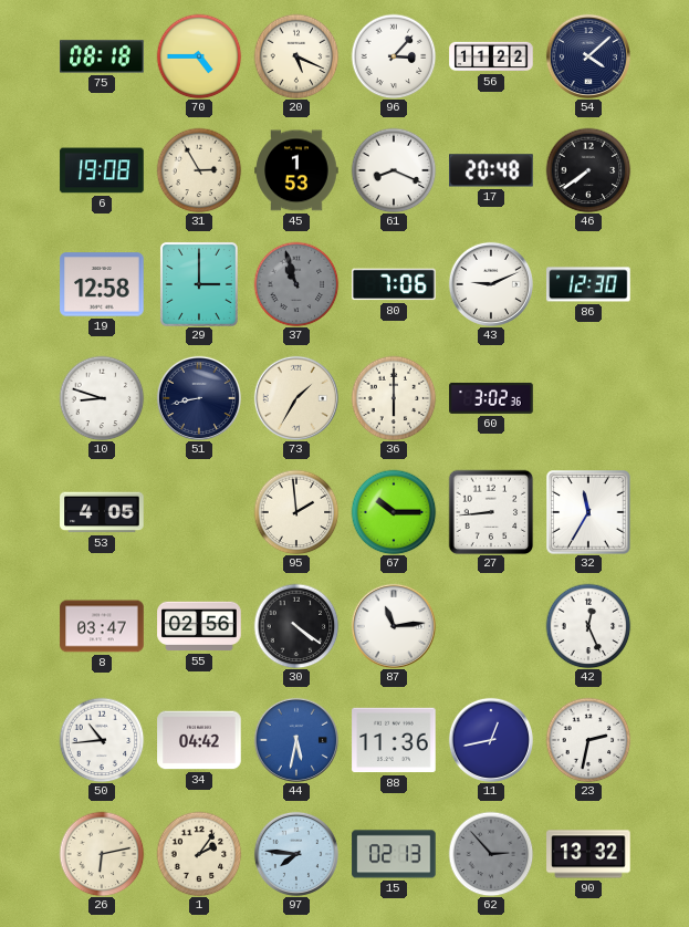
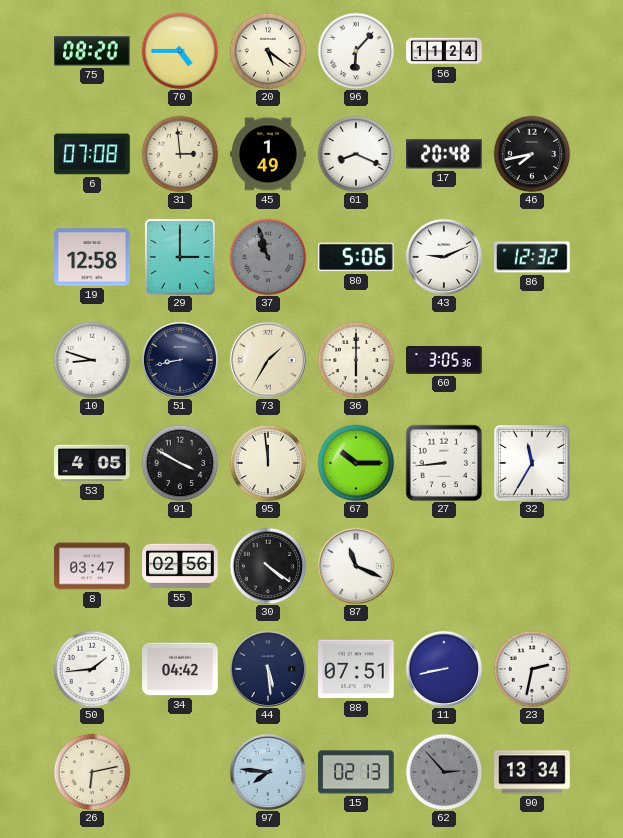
75: 08:18 -> 08:20
20: 5:19 -> 5:21
96: 3:07 -> 6:07
56: 11:22 -> 11:24
54: 4:08 -> none
6: 19:08 -> 07:08
31: 2:55 -> 2:59
45: 1:53 -> 1:49
46: 7:39 -> 7:43
80: 7:06 -> 5:06
86: 12:30 -> 12:32
60: 3:02 -> 3:05
91: none -> 3:50
95: 1:59 -> 11:59
87: 11:14 -> 11:19
42: 12:26 -> none
50: 10:44 -> 1:44
44: 5:32 -> 5:29
44 dial: blue -> navy
88: 11:36 -> 07:51
11: 12:43 -> 8:43
1: 2:06 -> none
90: 13:32 -> 13:34
